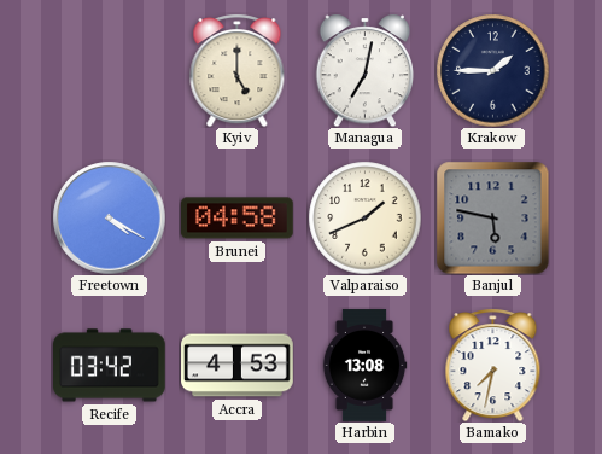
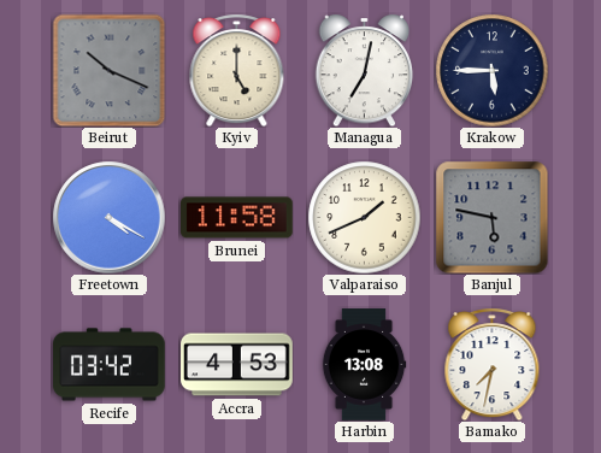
Beirut: none -> 10:19
Krakow: 1:45 -> 5:45
Brunei: 04:58 -> 11:58
